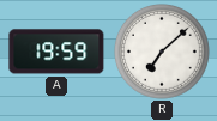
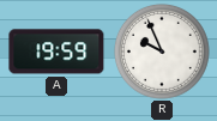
R: 7:08 -> 9:56
